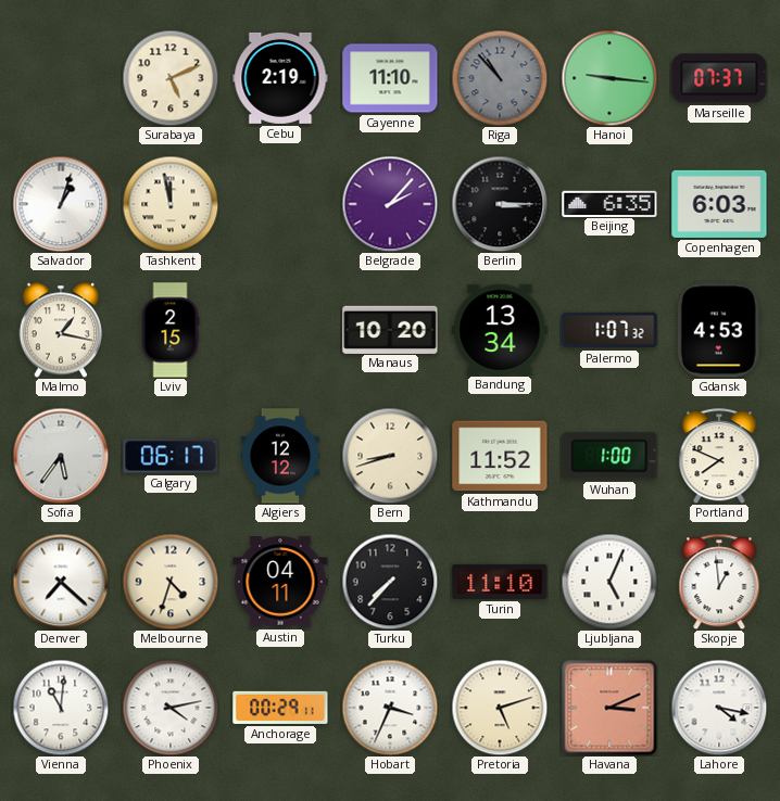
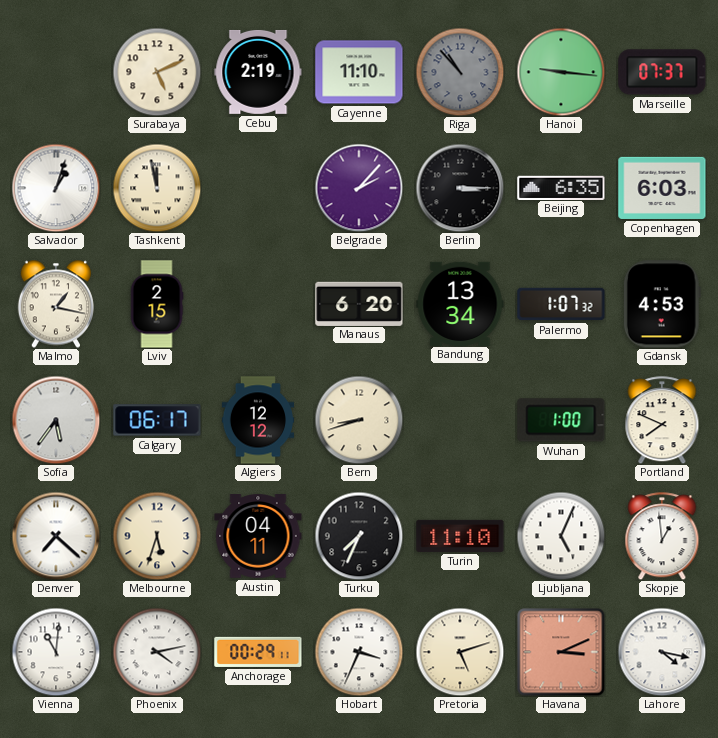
Manaus: 10:20 -> 6:20
Kathmandu: 11:52 -> none
Melbourne: 4:33 -> 5:33
Turku: 7:37 -> 7:34
